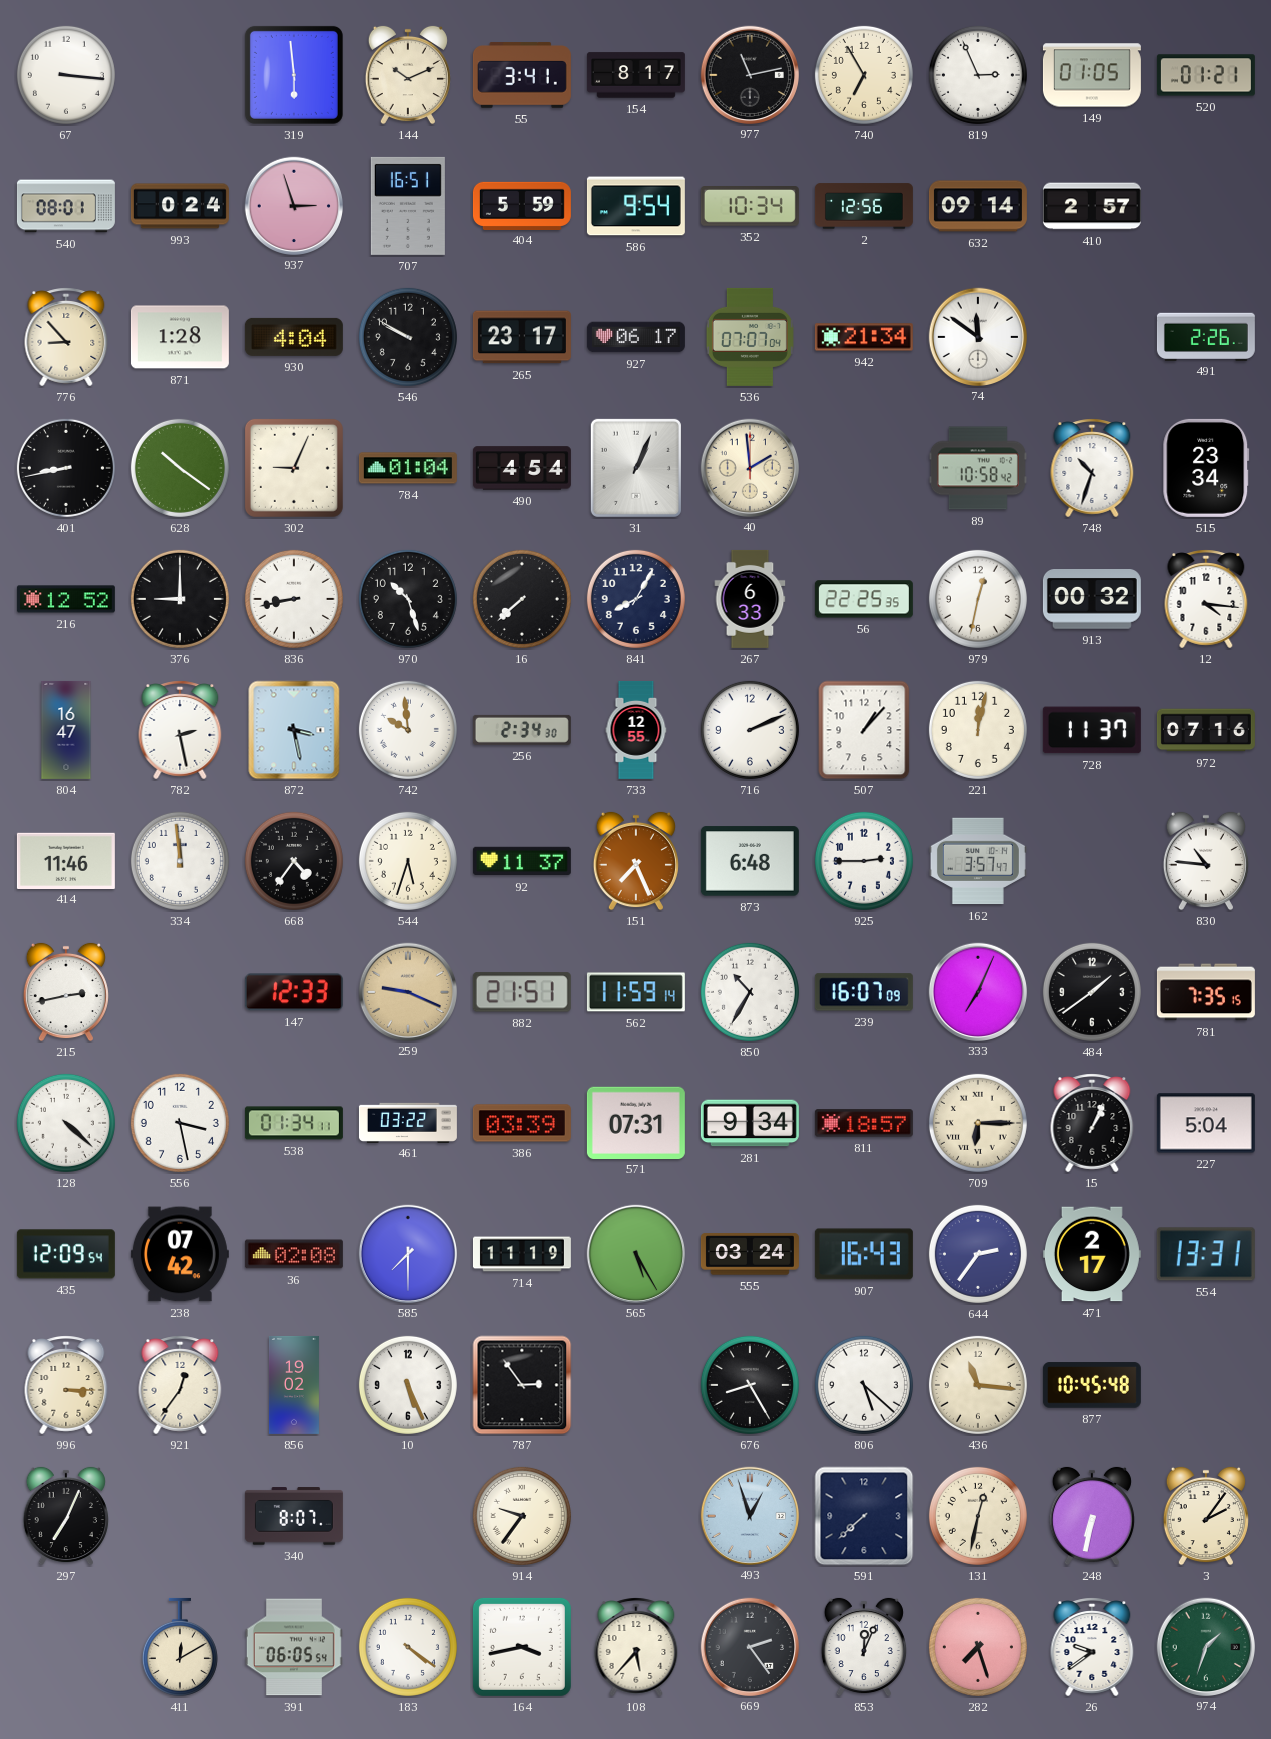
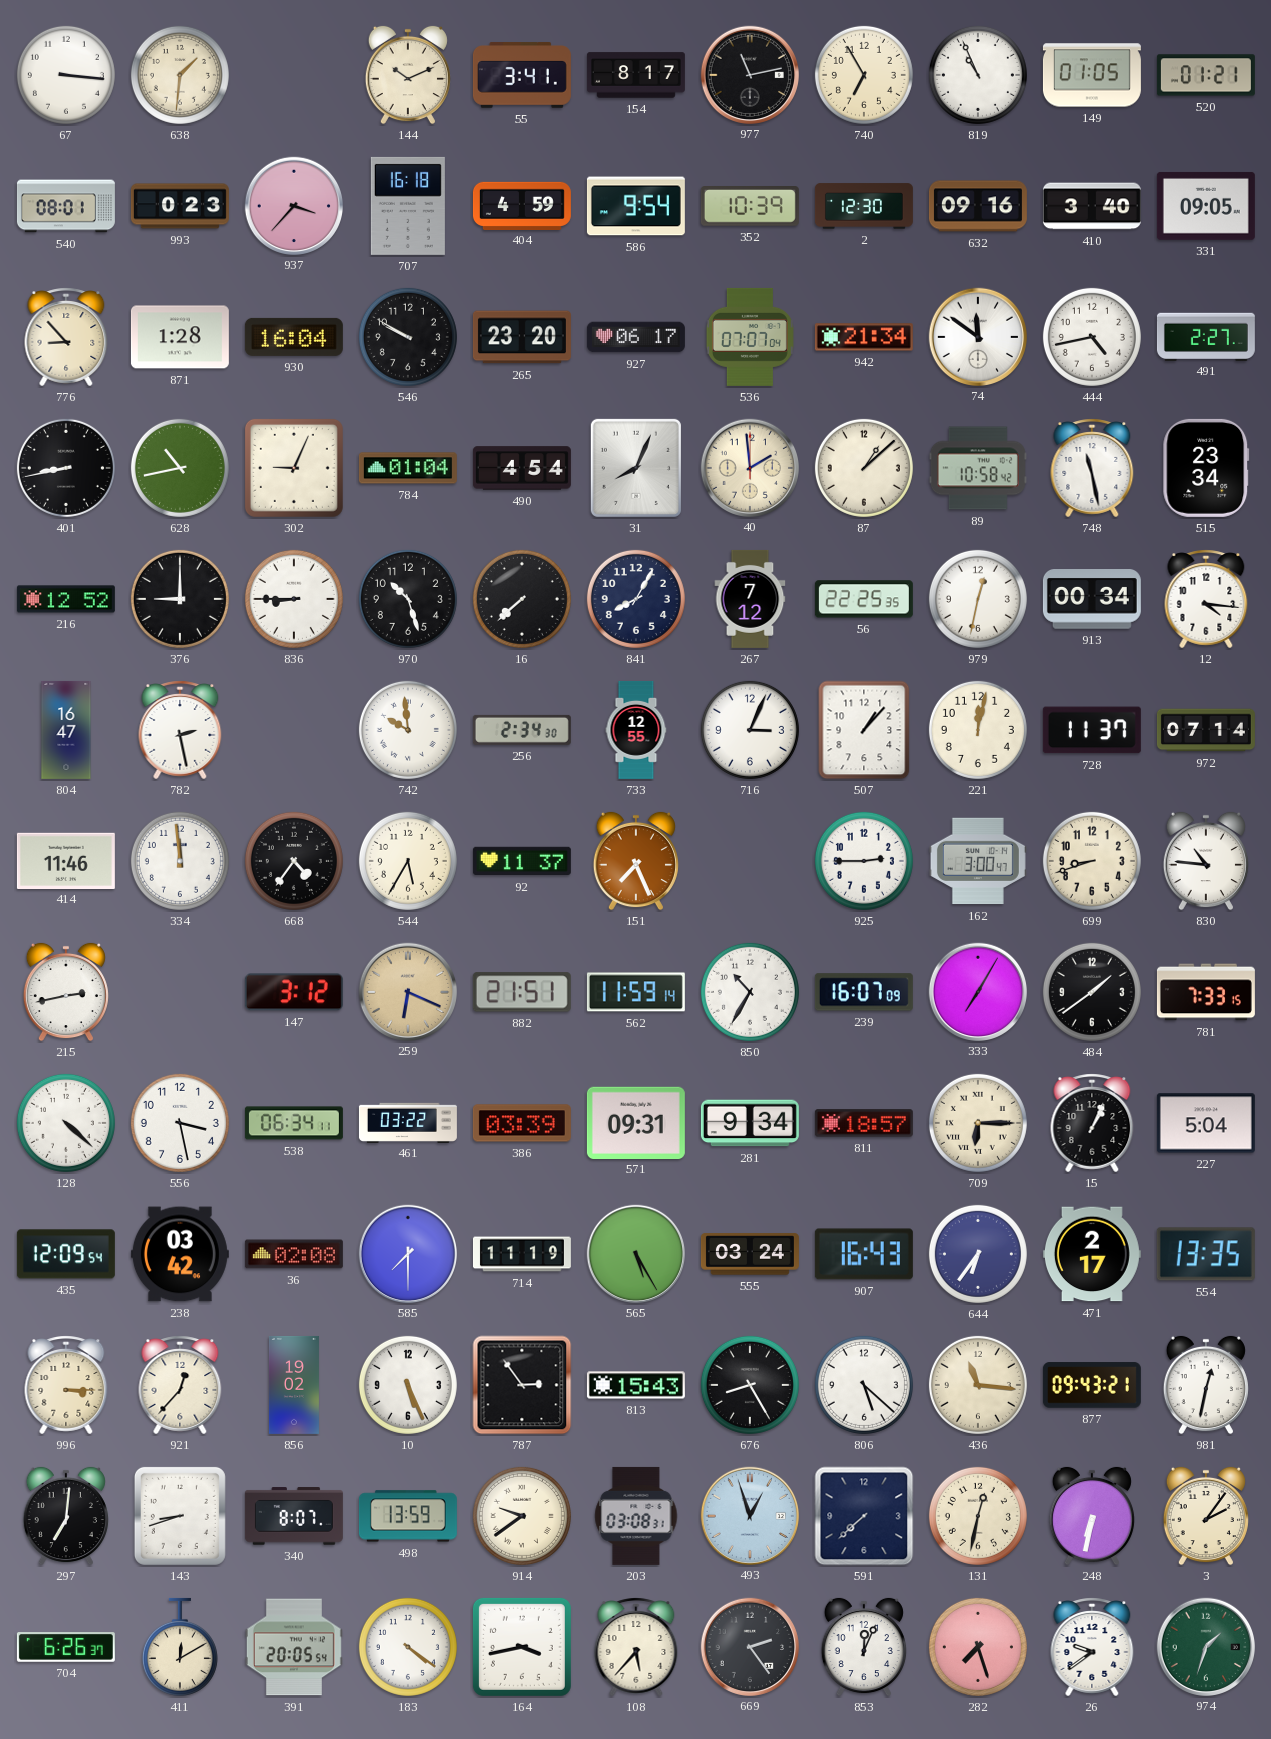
638: none -> 1:31
319: 5:59 -> none
819: 2:56 -> 10:56
993: 0:24 -> 0:23
937: 2:57 -> 3:37
707: 16:51 -> 16:18
404: 5:59 -> 4:59
352: 10:34 -> 10:39
2: 12:56 -> 12:30
632: 09:14 -> 09:16
410: 2:57 -> 3:40
331: none -> 09:05
930: 4:04 -> 16:04
265: 23:17 -> 23:20
444: none -> 4:43
491: 2:26 -> 2:27
628: 10:21 -> 10:43
31: 1:04 -> 8:04
87: none -> 1:08
748: 10:33 -> 11:28
836: 8:43 -> 8:45
267: 6:33 -> 7:12
913: 00:32 -> 00:34
872: 3:28 -> none
716: 2:11 -> 3:04
972: 07:16 -> 07:14
544: 5:33 -> 5:35
873: 6:48 -> none
162: 3:57 -> 3:00
699: none -> 8:42
147: 12:33 -> 3:12
259: 9:19 -> 6:19
333: 7:04 -> 7:05
781: 7:35 -> 7:33
538: 01:34 -> 06:34
571: 07:31 -> 09:31
238: 07:42 -> 03:42
644: 2:36 -> 6:36
554: 13:31 -> 13:35
921: 12:36 -> 12:37
813: none -> 15:43
877: 10:45 -> 09:43
981: none -> 12:32
297: 7:04 -> 7:01
143: none -> 8:42
498: none -> 13:59
914: 9:36 -> 9:39
203: none -> 03:08
704: none -> 6:26
391: 06:05 -> 20:05
